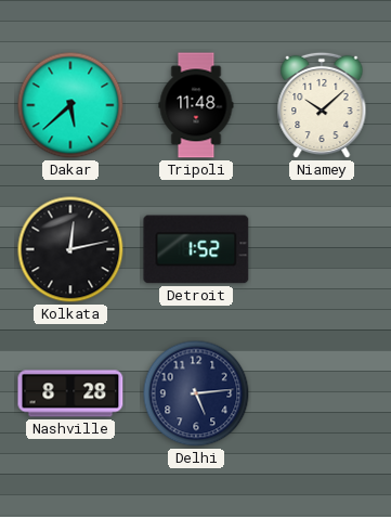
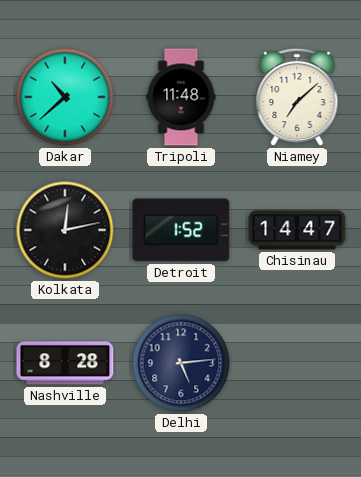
Dakar: 5:38 -> 10:38
Niamey: 10:08 -> 7:08
Chisinau: none -> 14:47
